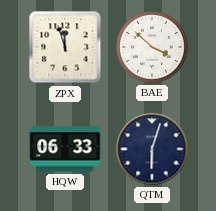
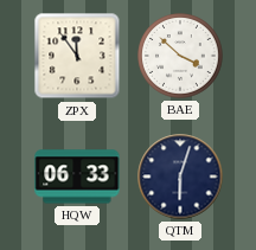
ZPX: 11:57 -> 11:54
